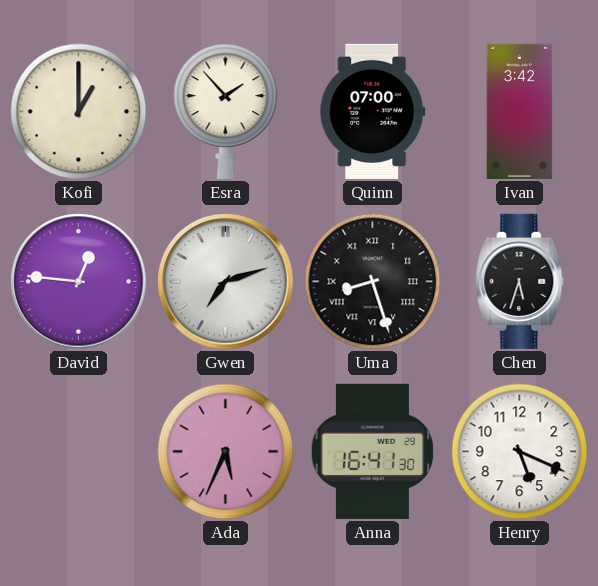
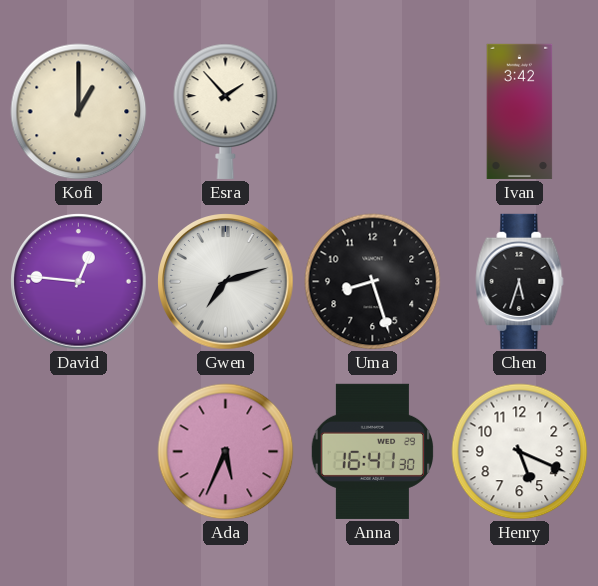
Quinn: 07:00 -> none
Uma numerals: Roman -> Arabic
